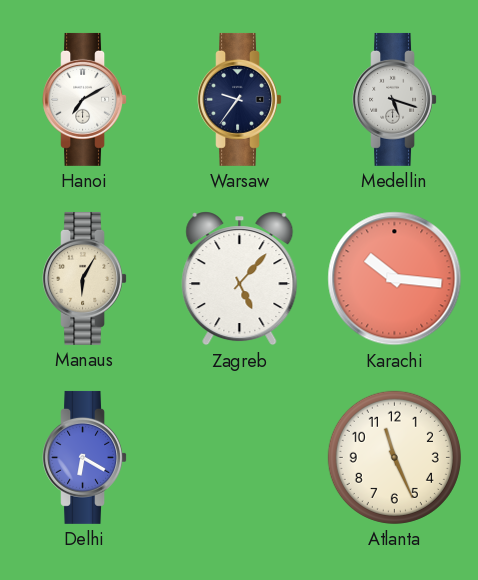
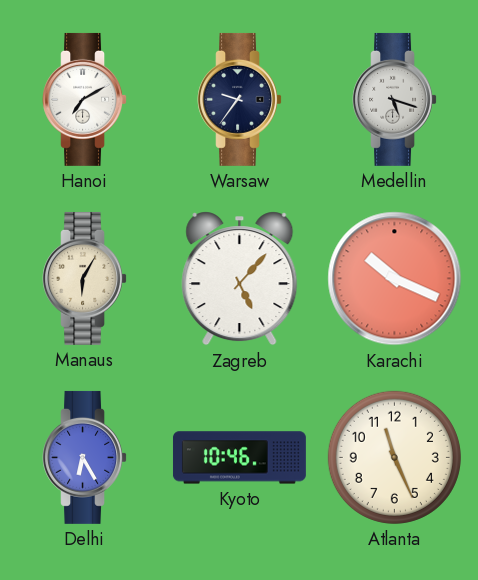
Karachi: 10:16 -> 10:19
Delhi: 6:20 -> 6:25
Kyoto: none -> 10:46
